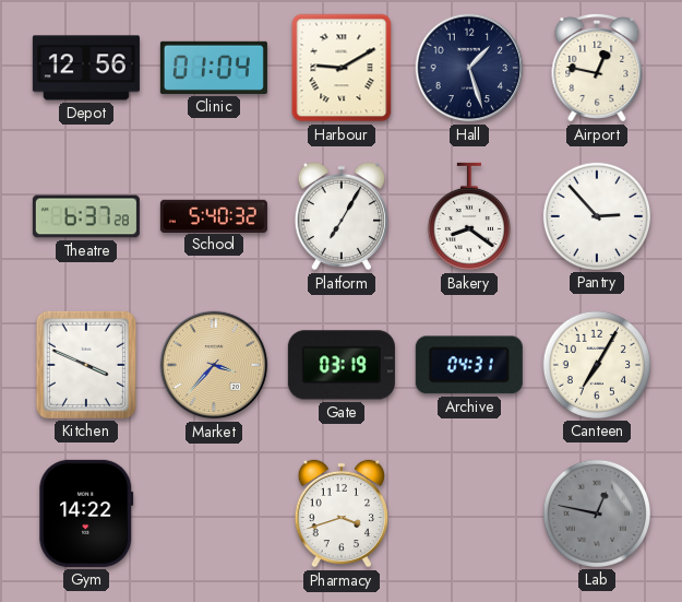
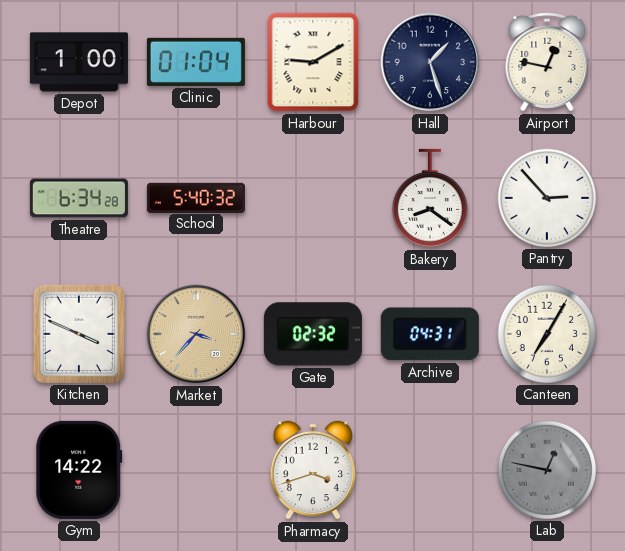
Depot: 12:56 -> 1:00
Theatre: 6:37 -> 6:34
Platform: 7:05 -> none
Gate: 03:19 -> 02:32
